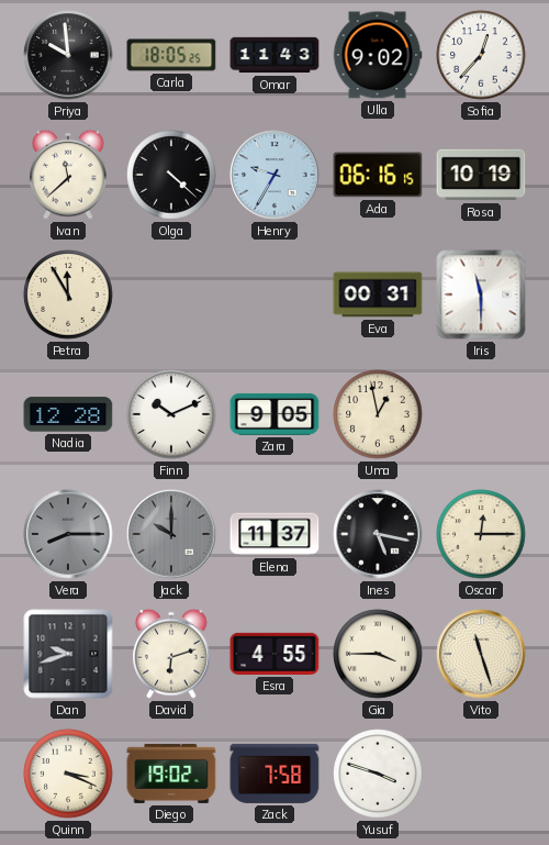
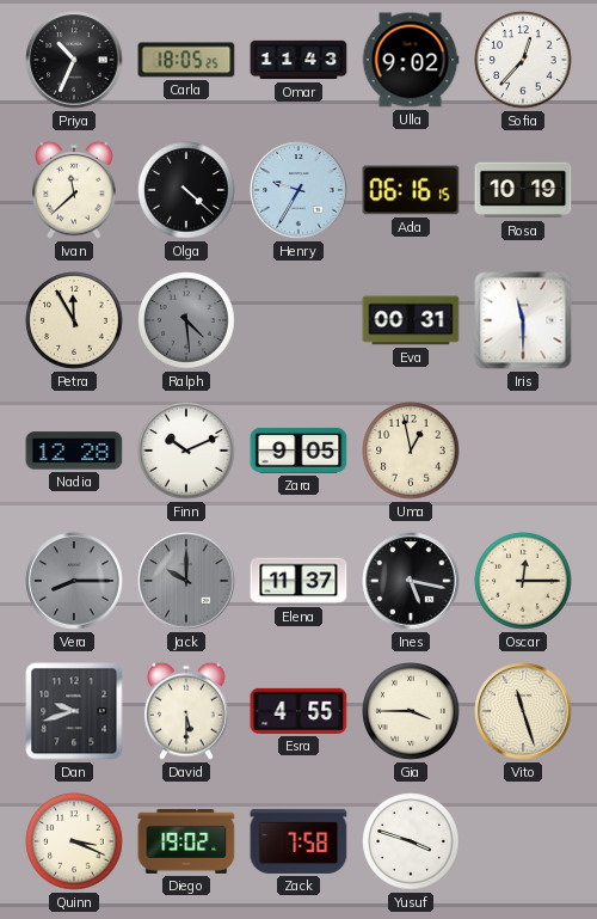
Priya: 9:59 -> 10:34
Ralph: none -> 4:29
David: 6:12 -> 5:30
